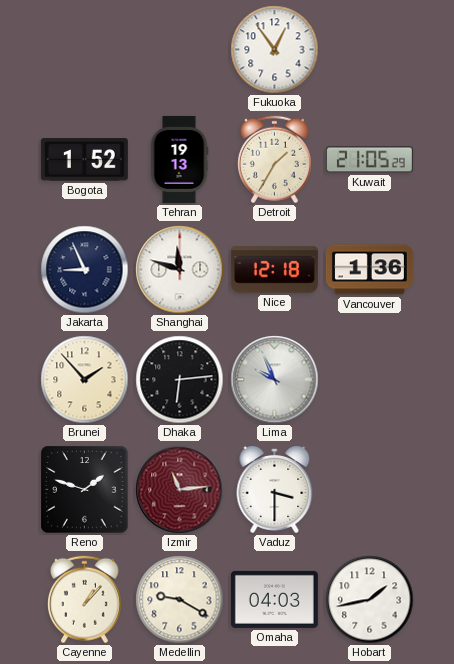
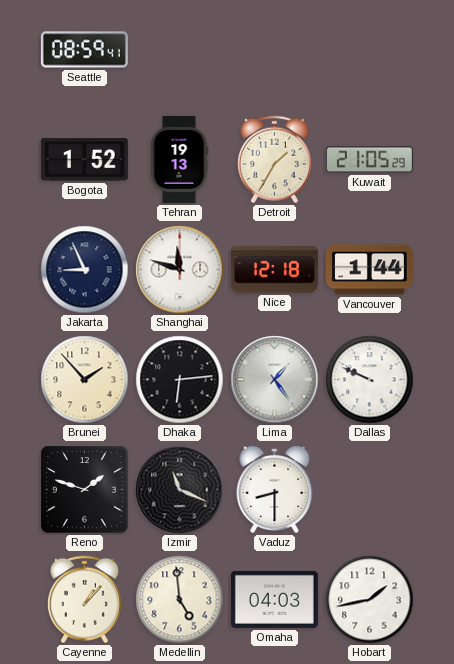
Seattle: none -> 08:59
Fukuoka: 12:54 -> none
Vancouver: 1:36 -> 1:44
Lima: 9:56 -> 1:24
Dallas: none -> 9:49
Izmir: 11:14 -> 11:19
Izmir dial: burgundy -> black
Vaduz: 3:30 -> 8:30
Medellin: 9:20 -> 4:59
